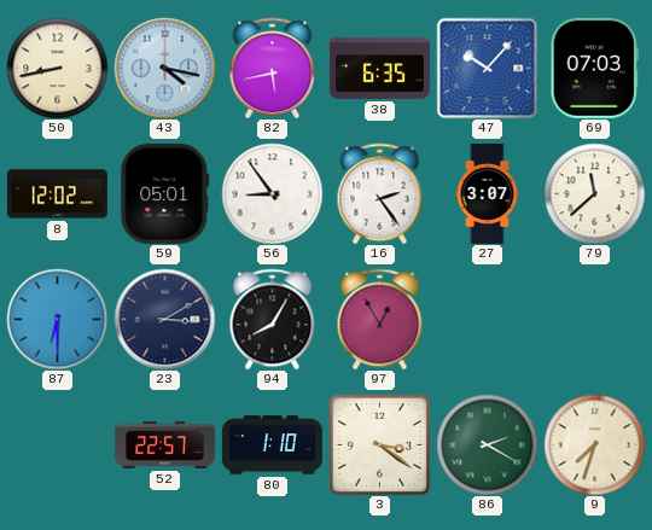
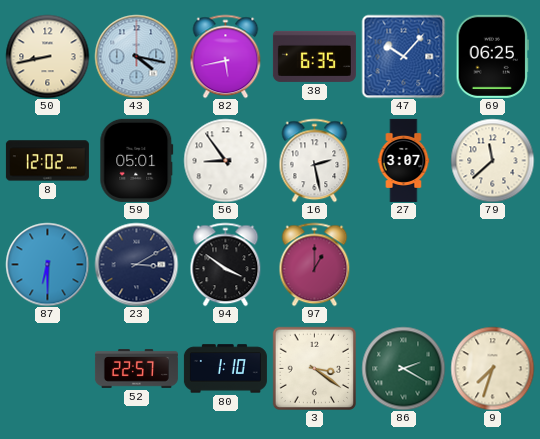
69: 07:03 -> 06:25
16: 2:24 -> 2:28
94: 8:05 -> 3:51
97: 12:55 -> 1:00
